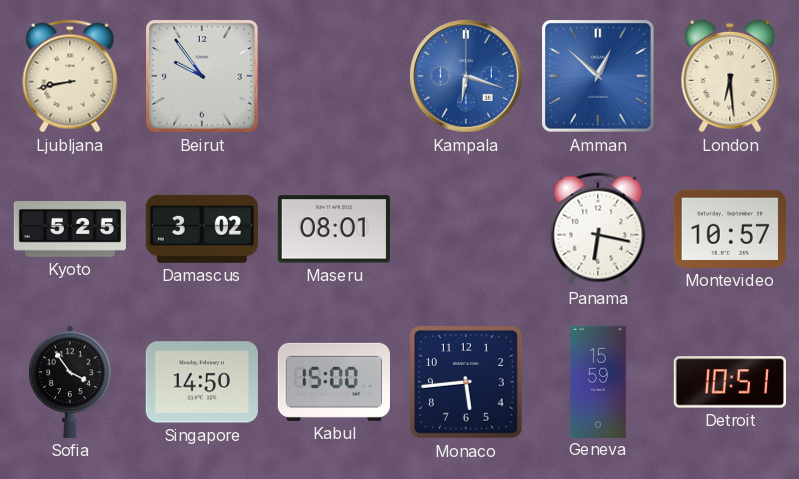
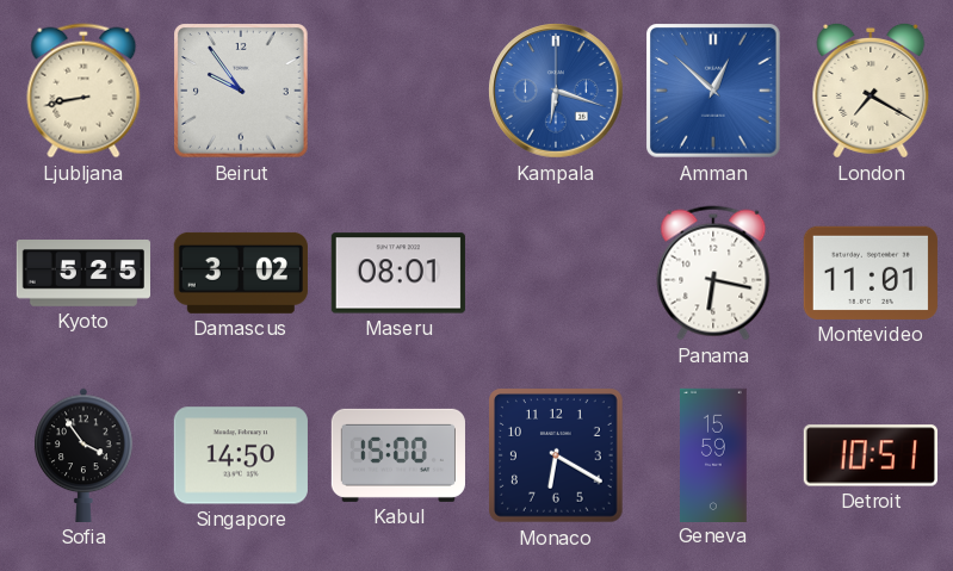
London: 6:29 -> 7:20
Montevideo: 10:57 -> 11:01
Monaco: 5:44 -> 6:20
